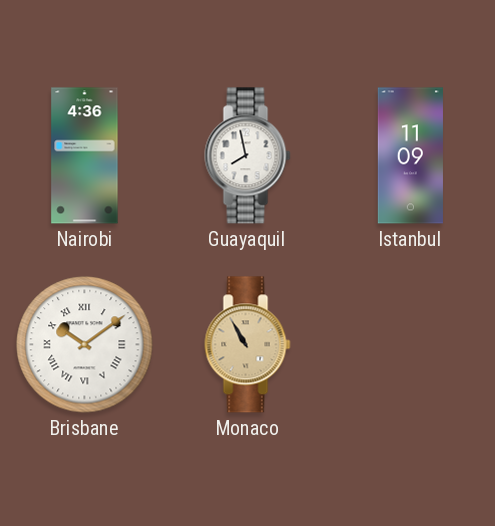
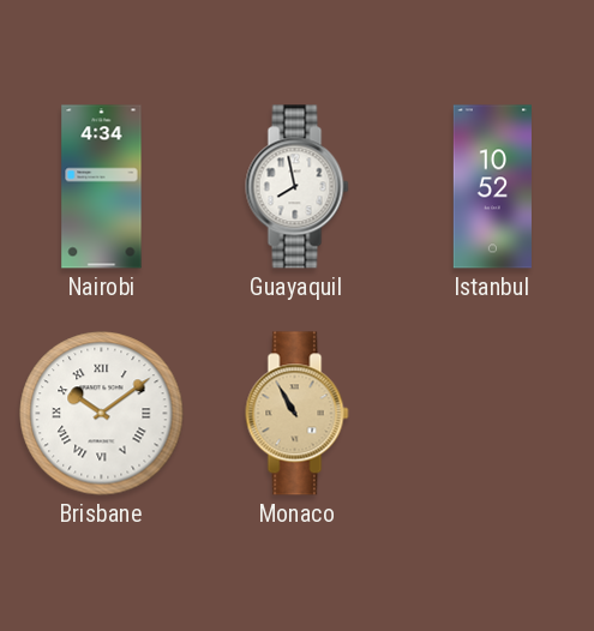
Nairobi: 4:36 -> 4:34
Istanbul: 11:09 -> 10:52
